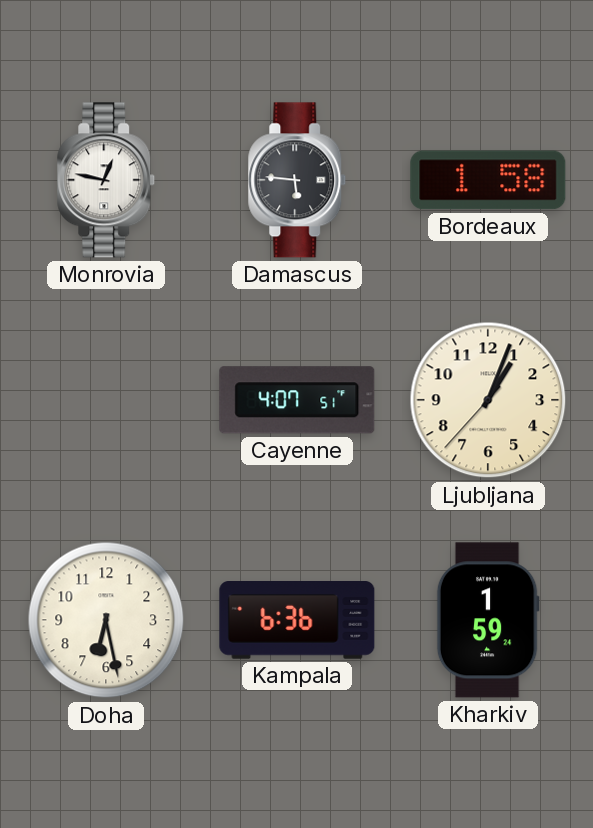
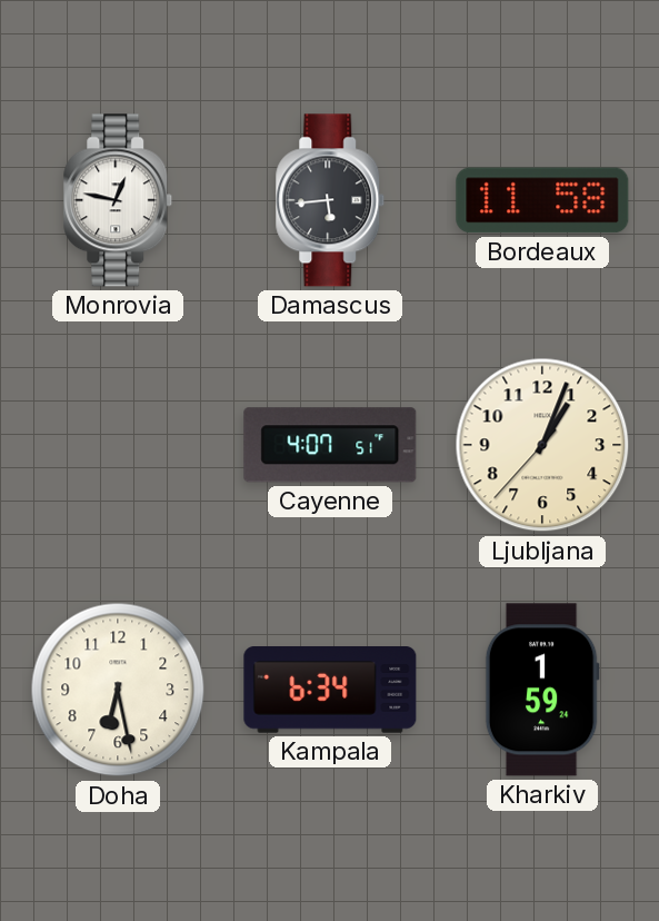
Damascus: 5:46 -> 5:44
Bordeaux: 1:58 -> 11:58
Kampala: 6:36 -> 6:34
